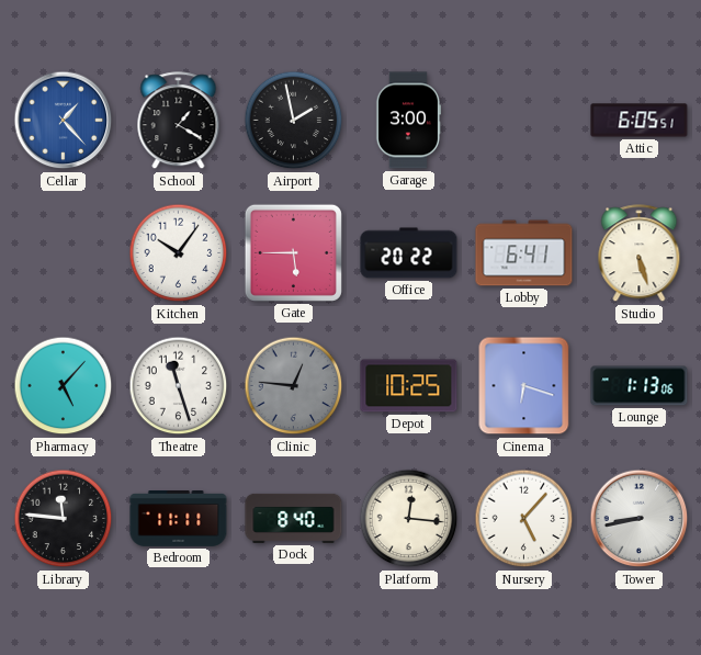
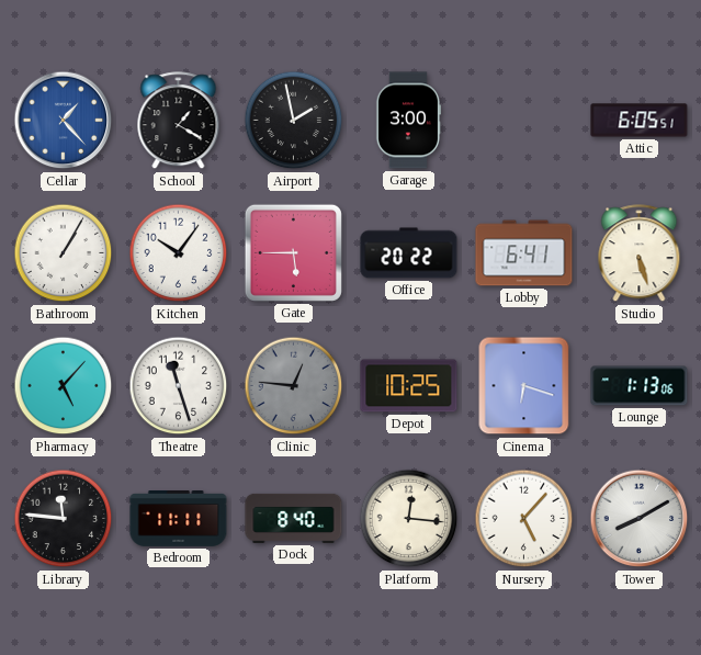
Bathroom: none -> 1:05
Tower: 8:43 -> 8:10
